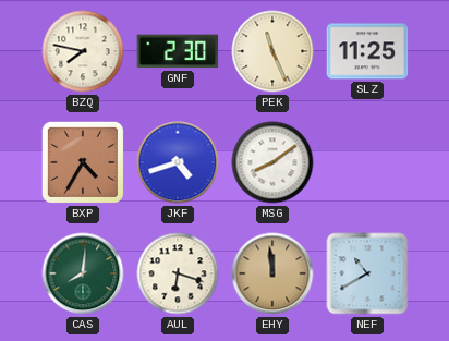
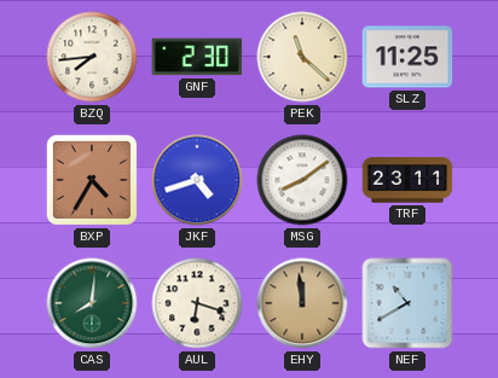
BZQ: 7:47 -> 7:44
PEK: 11:26 -> 11:22
TRF: none -> 23:11
